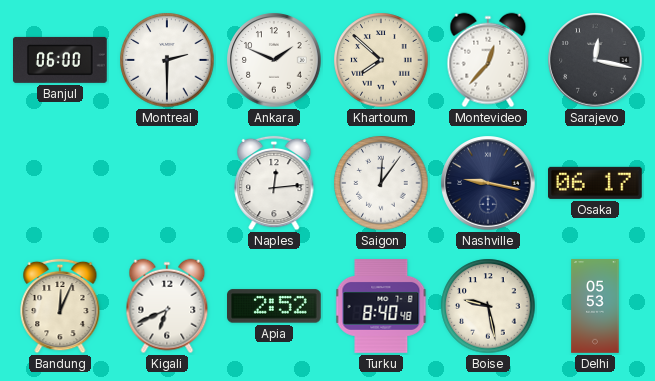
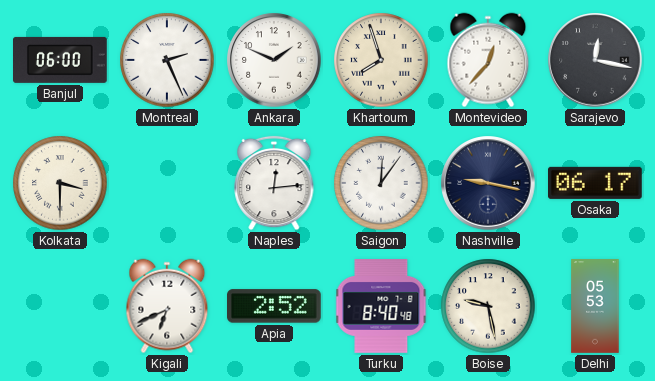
Montreal: 2:30 -> 2:26
Khartoum: 7:52 -> 7:57
Kolkata: none -> 3:30
Bandung: 12:04 -> none
